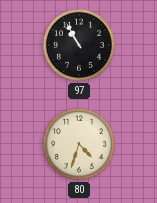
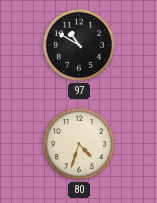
97: 10:55 -> 10:50
